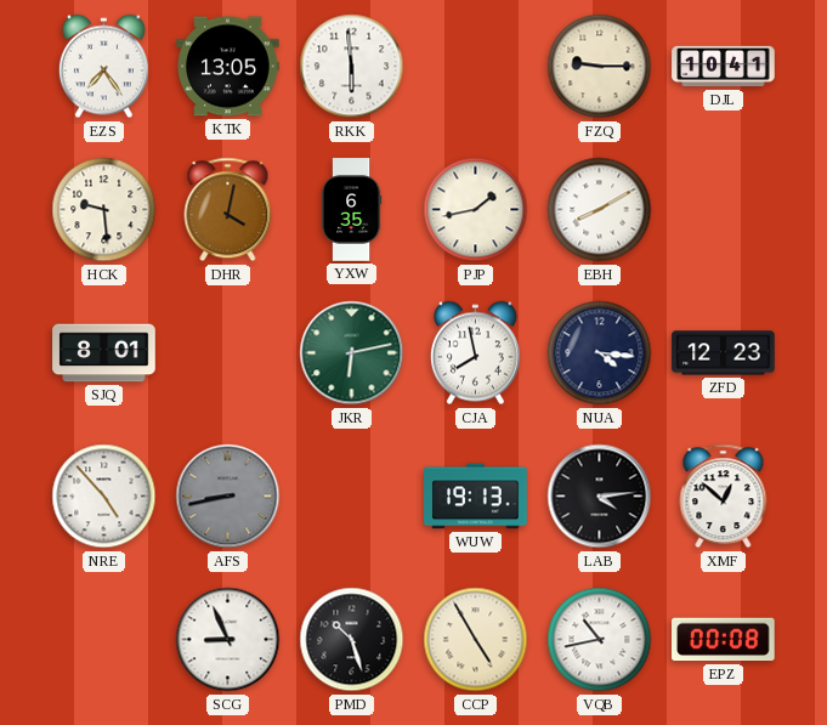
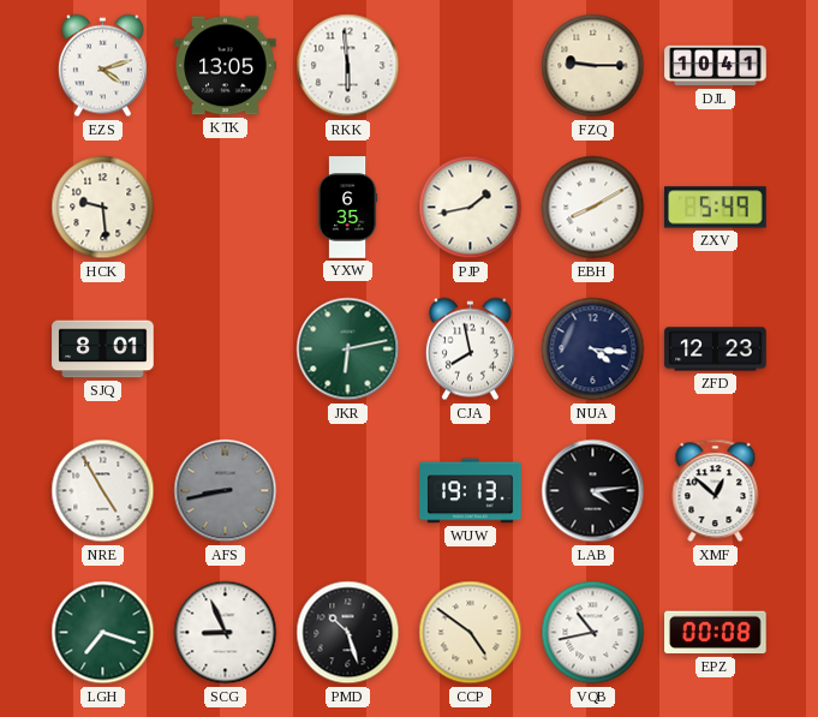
EZS: 7:24 -> 4:12
DHR: 4:02 -> none
ZXV: none -> 5:49
NRE: 4:53 -> 4:55
LGH: none -> 7:18
CCP: 4:55 -> 4:51
